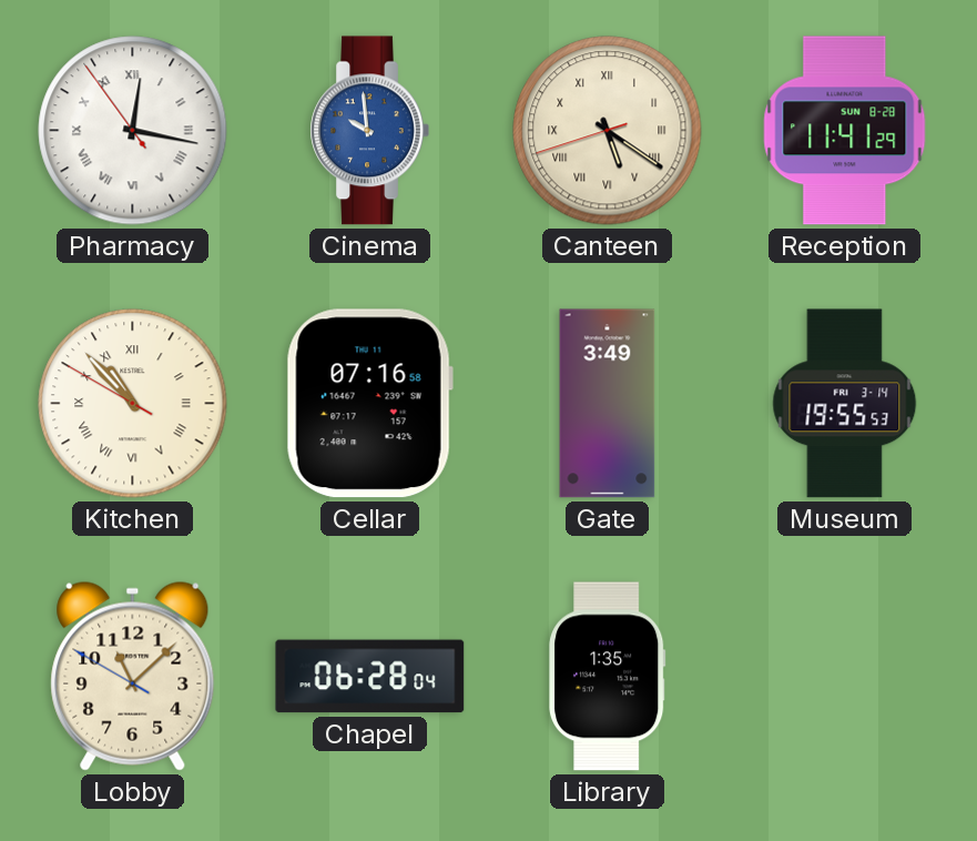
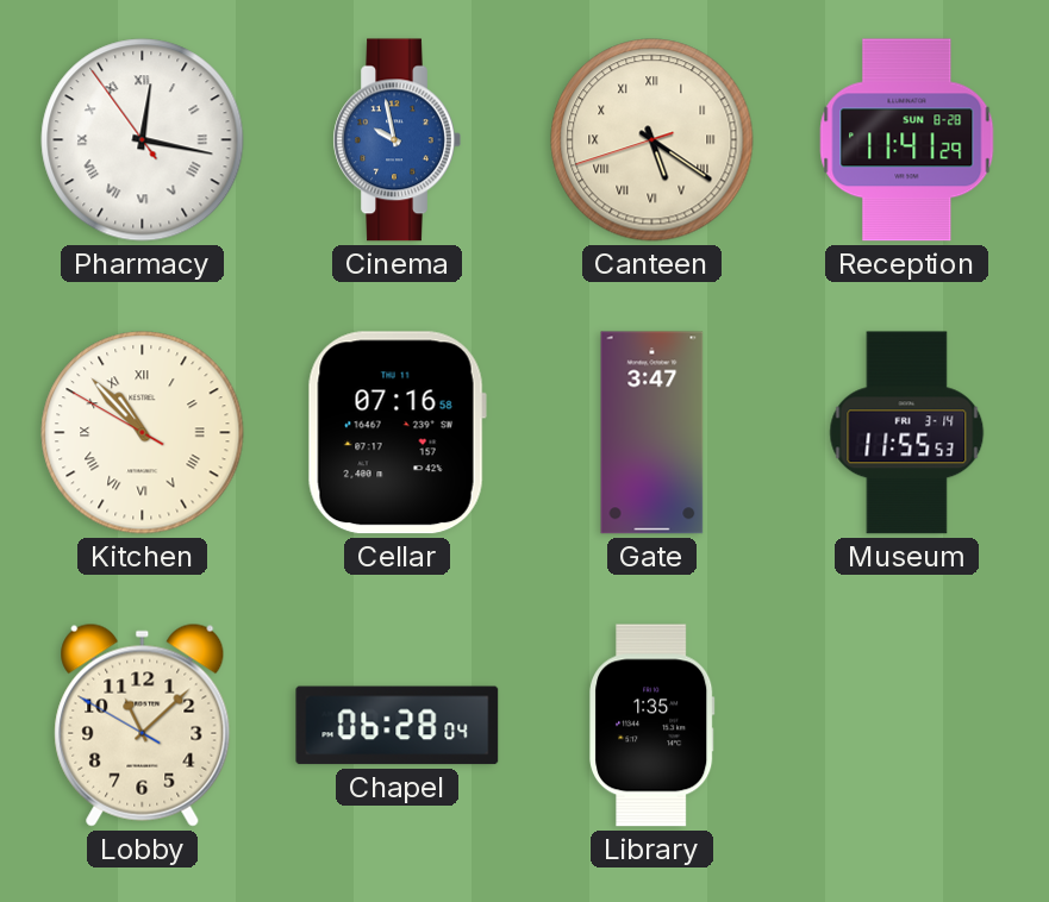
Cinema: 9:59 -> 9:58
Gate: 3:49 -> 3:47
Museum: 19:55 -> 11:55
